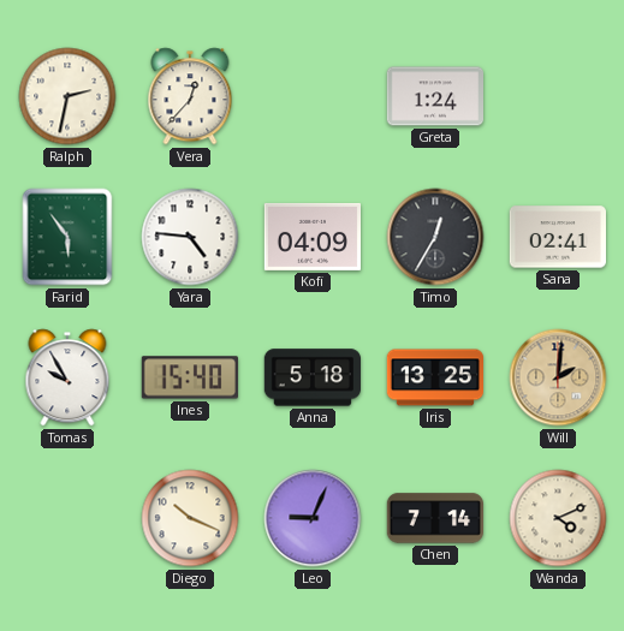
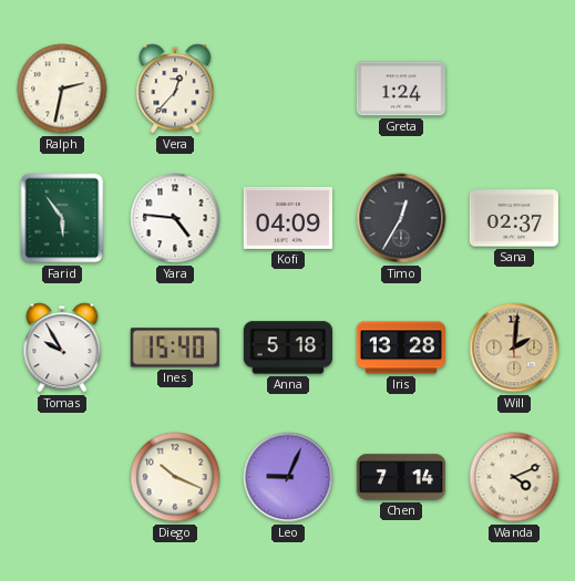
Sana: 02:41 -> 02:37
Iris: 13:25 -> 13:28
